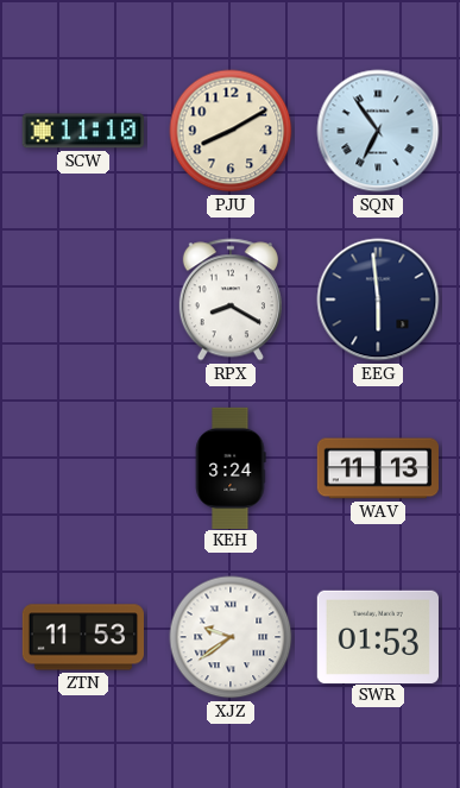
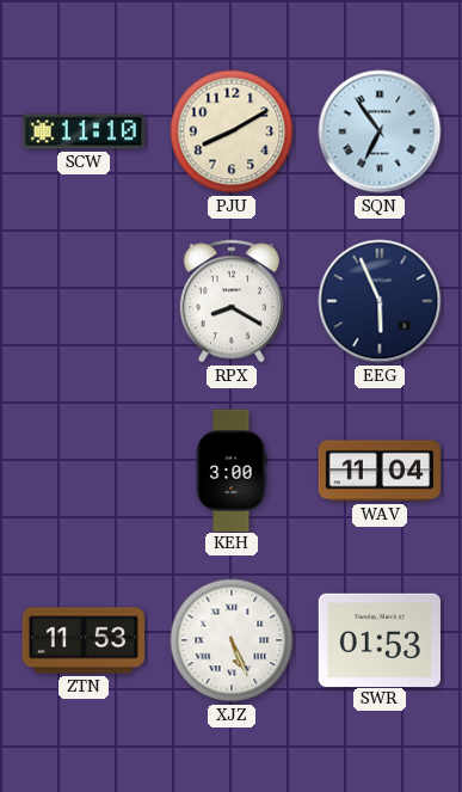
EEG: 5:59 -> 5:56
KEH: 3:24 -> 3:00
WAV: 11:13 -> 11:04
XJZ: 9:39 -> 5:26
